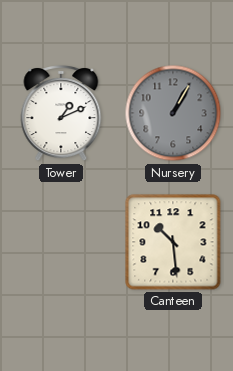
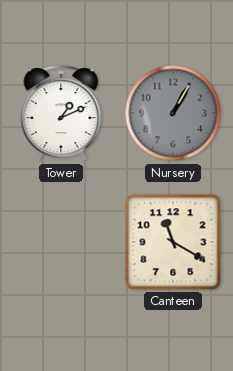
Canteen: 10:29 -> 11:20
